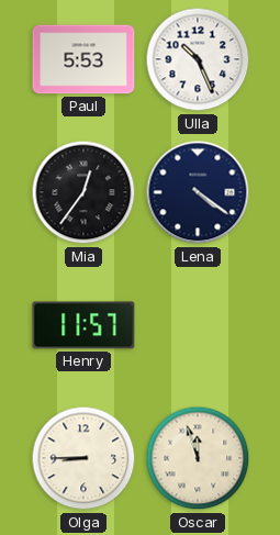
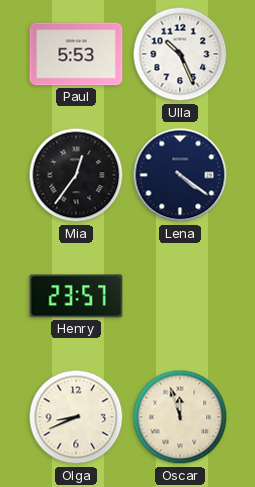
Henry: 11:57 -> 23:57
Olga: 8:45 -> 8:41
